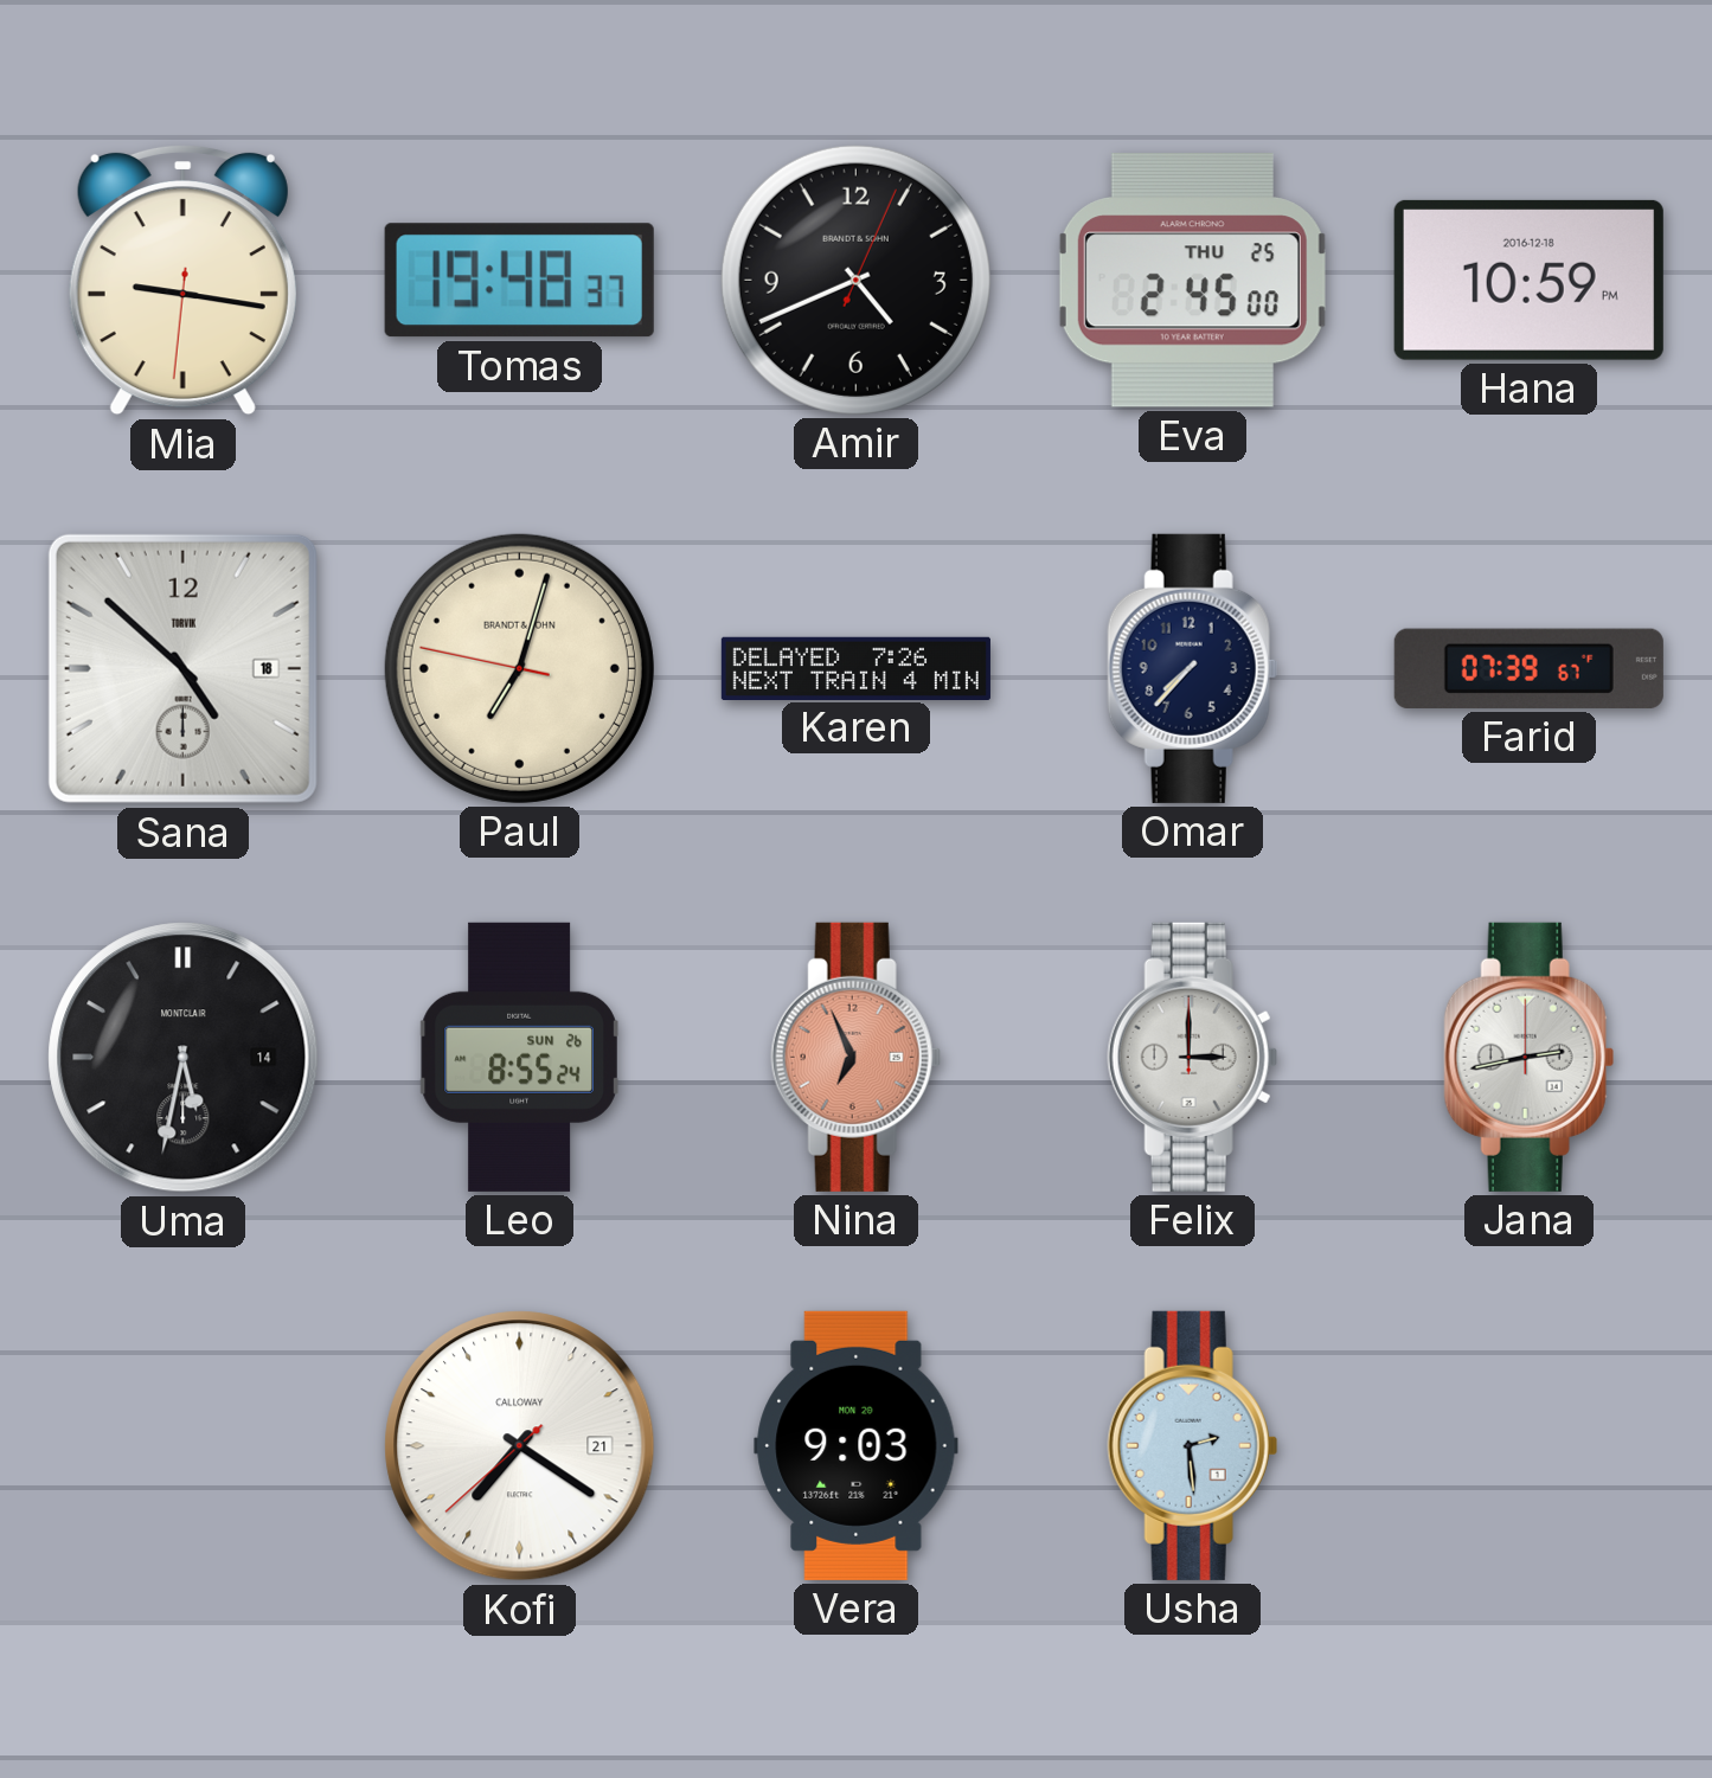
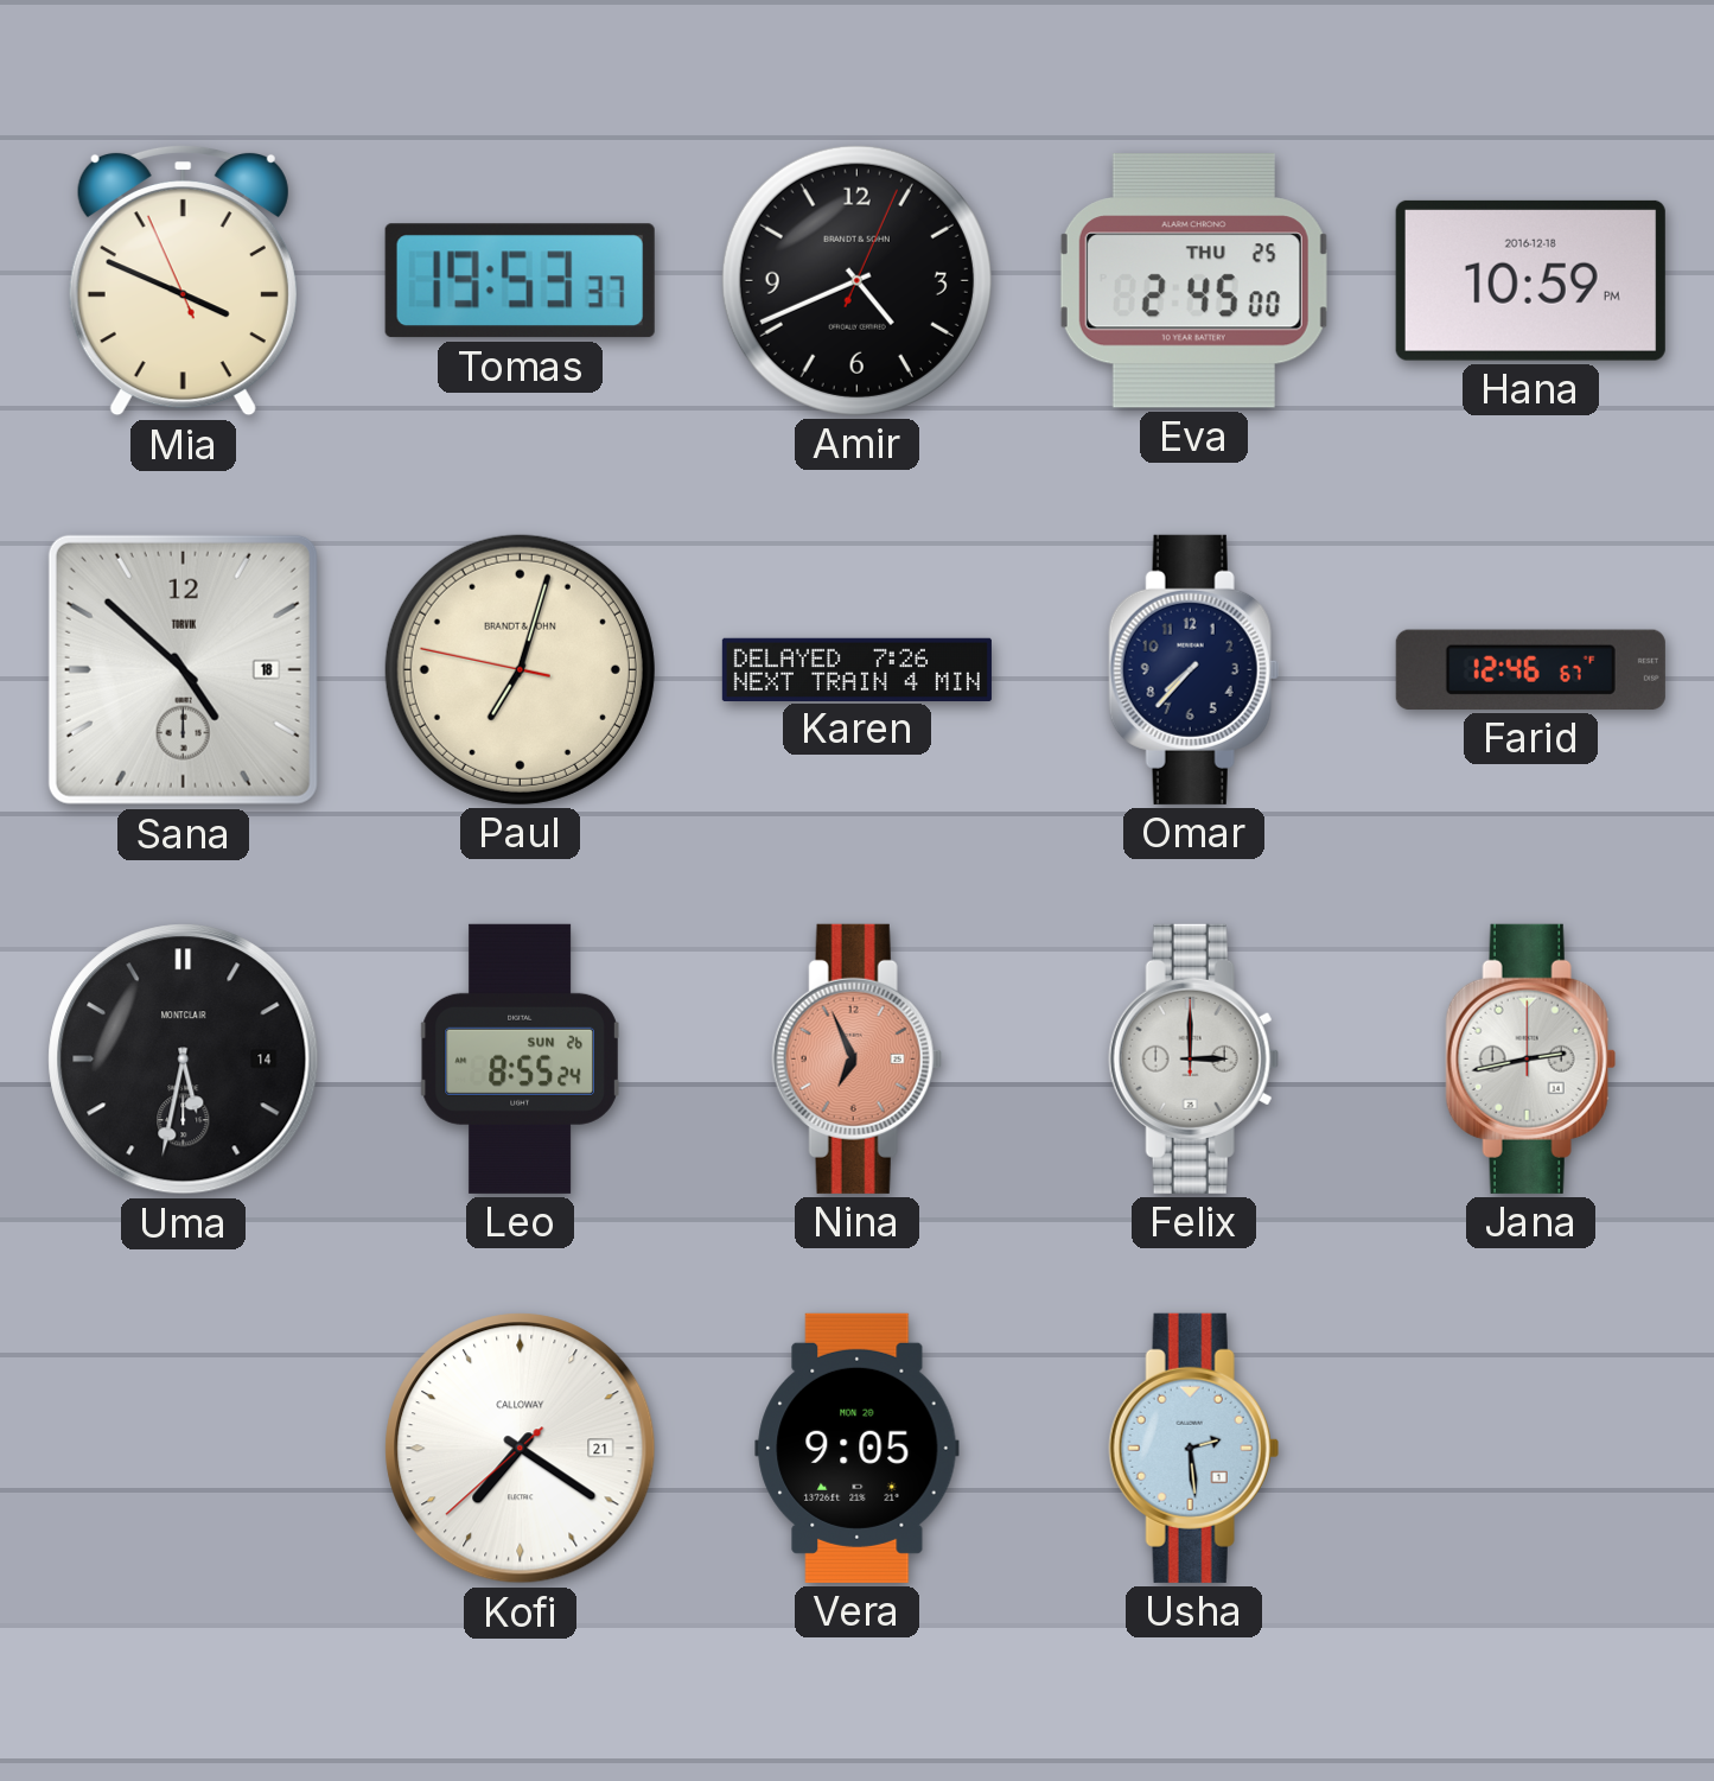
Mia: 9:16 -> 3:48
Tomas: 19:48 -> 19:53
Farid: 07:39 -> 12:46
Vera: 9:03 -> 9:05
